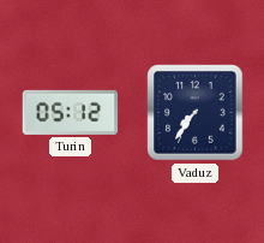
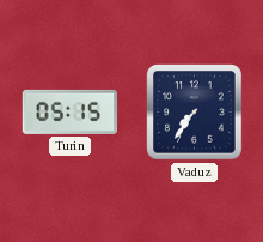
Turin: 05:12 -> 05:15
